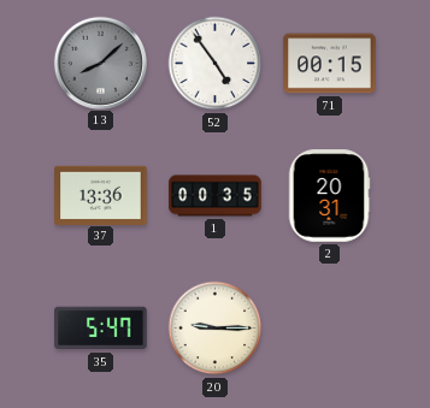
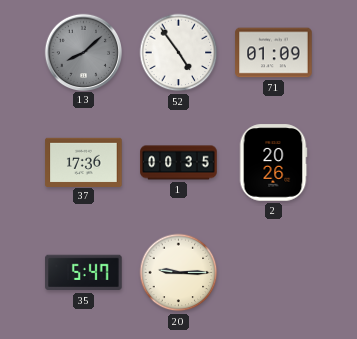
71: 00:15 -> 01:09
37: 13:36 -> 17:36
2: 20:31 -> 20:26
